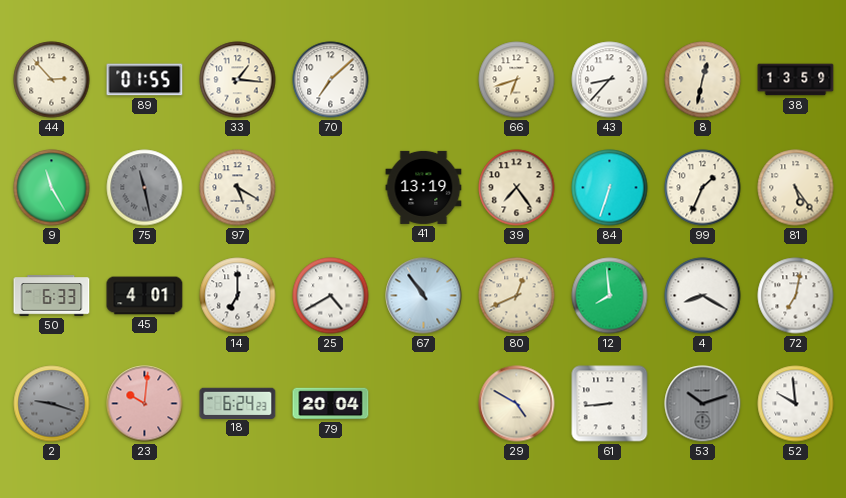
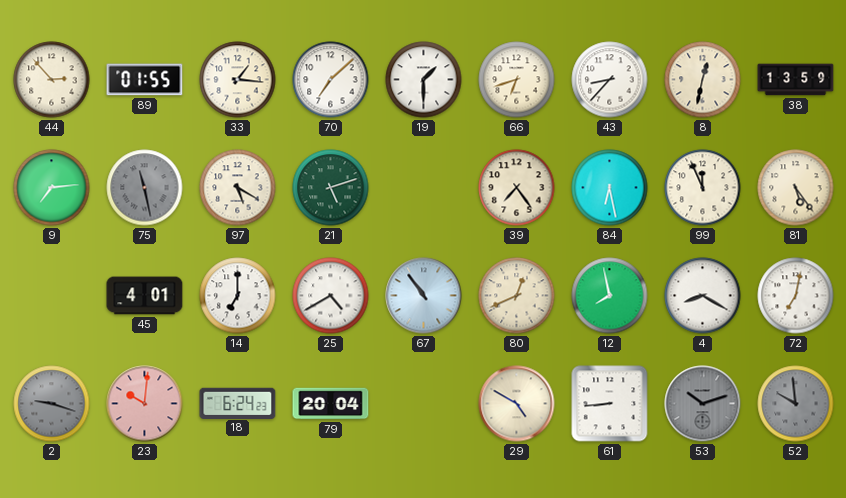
19: none -> 1:30
9: 11:25 -> 7:14
21: none -> 5:12
41: 13:19 -> none
84: 6:33 -> 6:28
99: 1:34 -> 11:56
50: 6:33 -> none
12: 7:59 -> 7:58
52 dial: white -> grey
